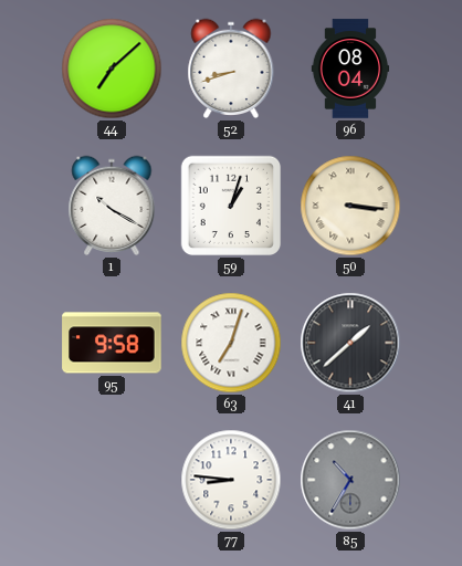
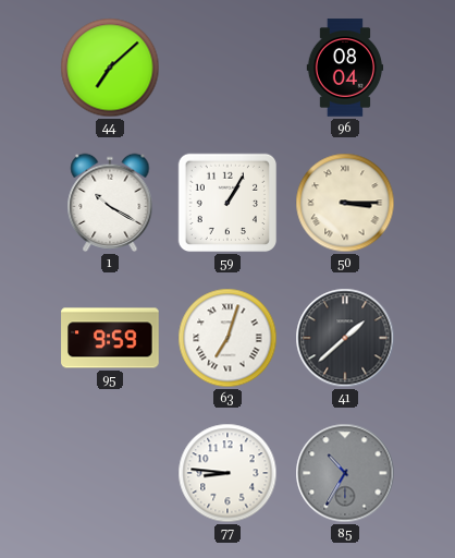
52: 8:42 -> none
59: 1:03 -> 1:05
50: 3:16 -> 3:15
95: 9:58 -> 9:59
